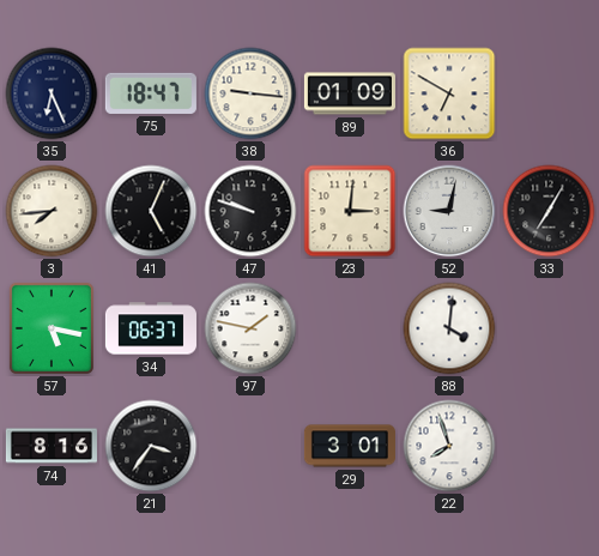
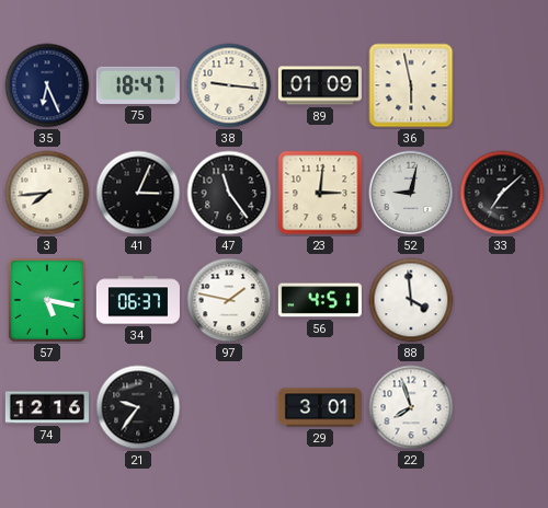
36: 6:50 -> 5:58
41: 5:04 -> 3:04
47: 9:48 -> 11:24
33: 7:05 -> 7:08
56: none -> 4:51
88: 4:01 -> 3:59
74: 8:16 -> 12:16
21: 3:36 -> 9:36
